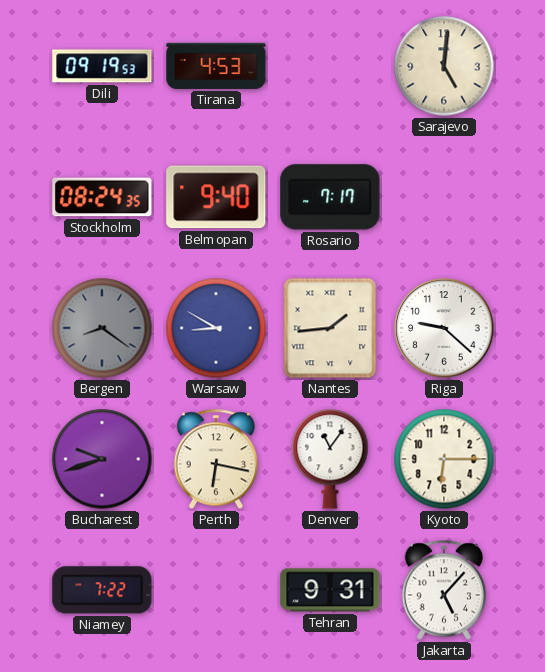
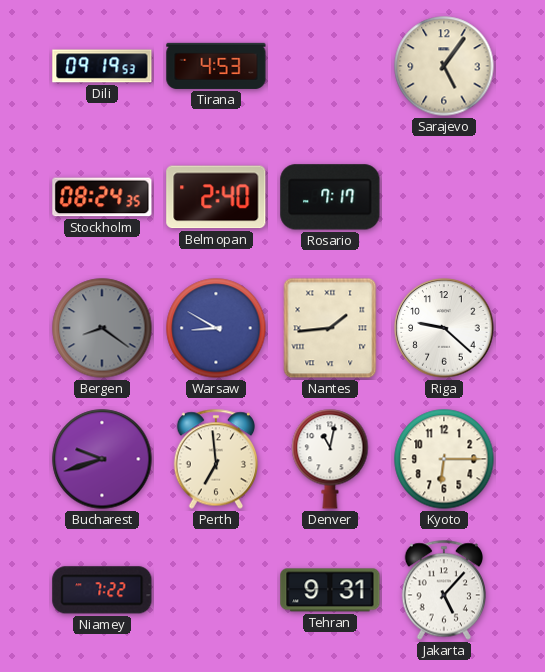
Sarajevo: 5:01 -> 5:06
Belmopan: 9:40 -> 2:40
Perth: 6:17 -> 6:59
Denver: 11:06 -> 11:02
